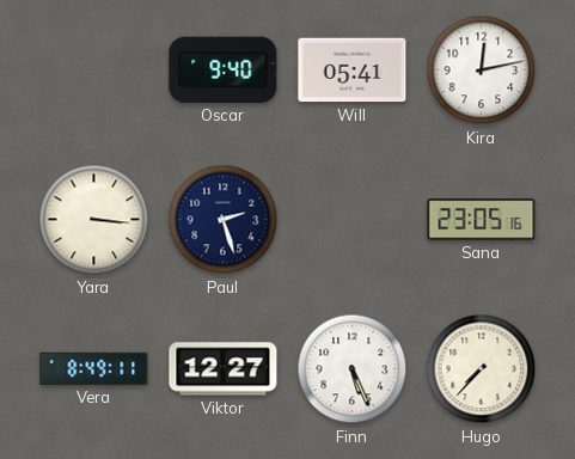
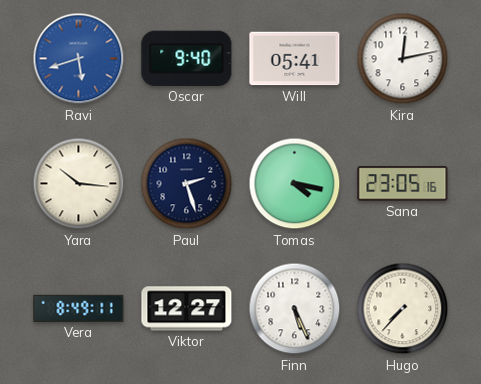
Ravi: none -> 5:42
Yara: 3:16 -> 10:16
Tomas: none -> 4:17
